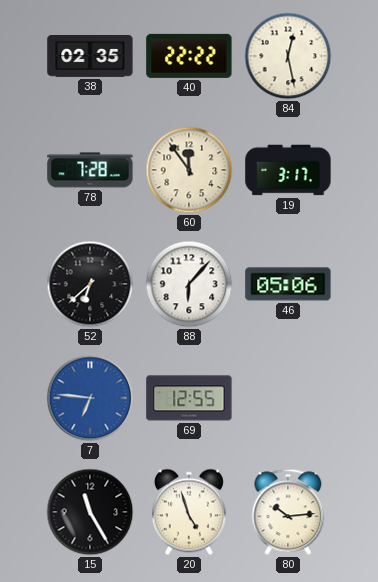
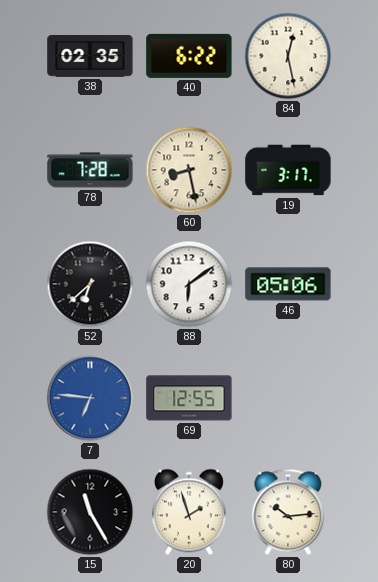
40: 22:22 -> 6:22
60: 11:54 -> 8:28
88: 6:07 -> 6:09
20: 4:57 -> 1:57
